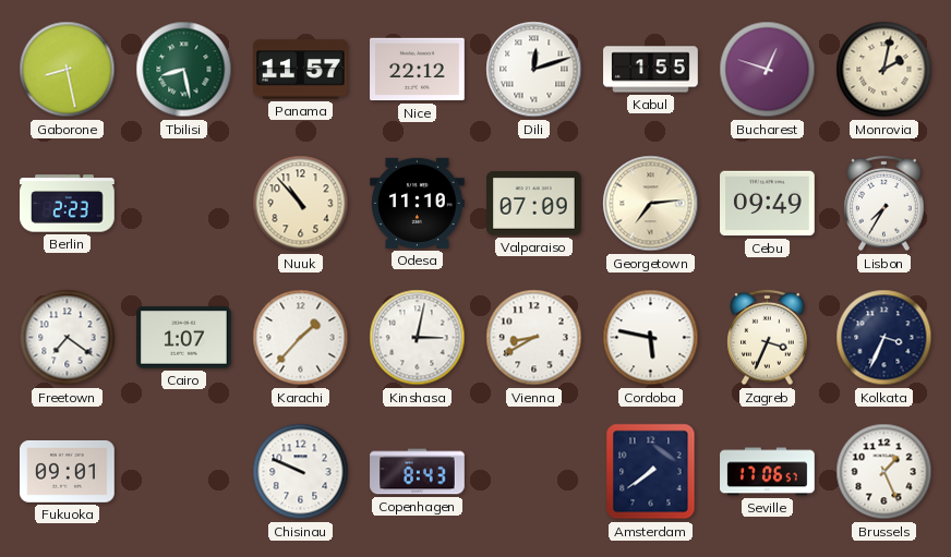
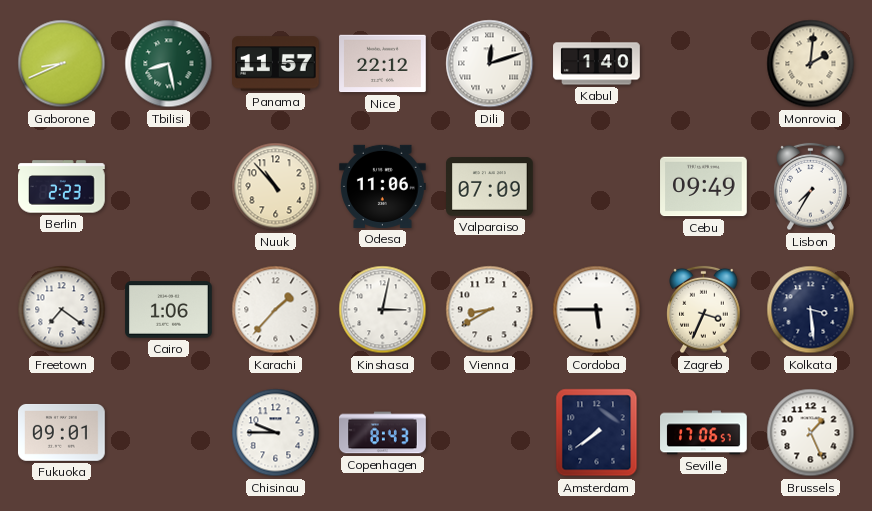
Gaborone: 8:28 -> 8:41
Kabul: 1:55 -> 1:40
Bucharest: 12:48 -> none
Monrovia: 2:02 -> 2:01
Odesa: 11:10 -> 11:06
Georgetown: 7:14 -> none
Cairo: 1:07 -> 1:06
Cordoba: 5:47 -> 5:45
Kolkata: 3:34 -> 3:29
Chisinau: 9:49 -> 9:45
